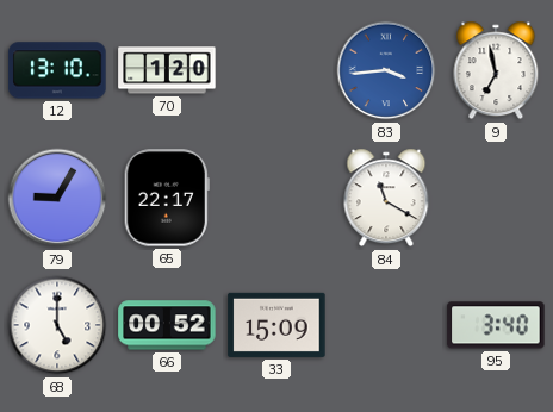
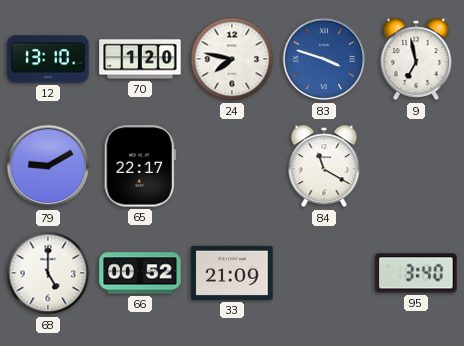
24: none -> 7:47
83: 3:44 -> 3:48
79: 9:05 -> 9:10
33: 15:09 -> 21:09
